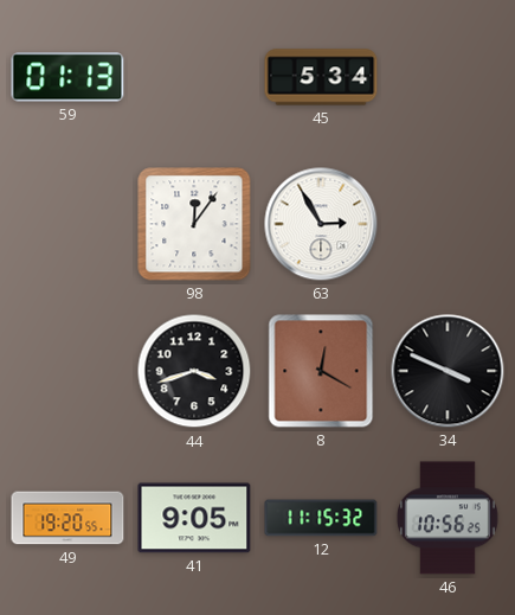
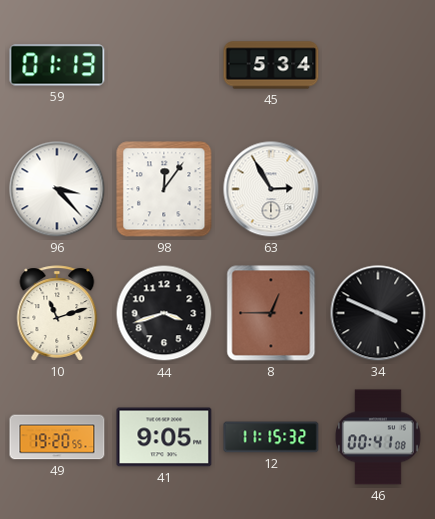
96: none -> 3:23
10: none -> 11:12
8: 12:20 -> 12:45
46: 10:56 -> 00:41
